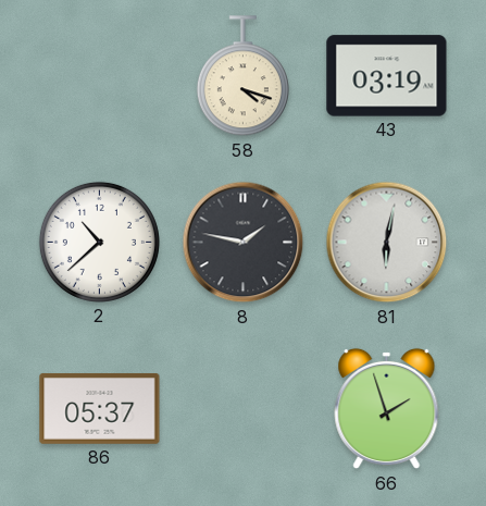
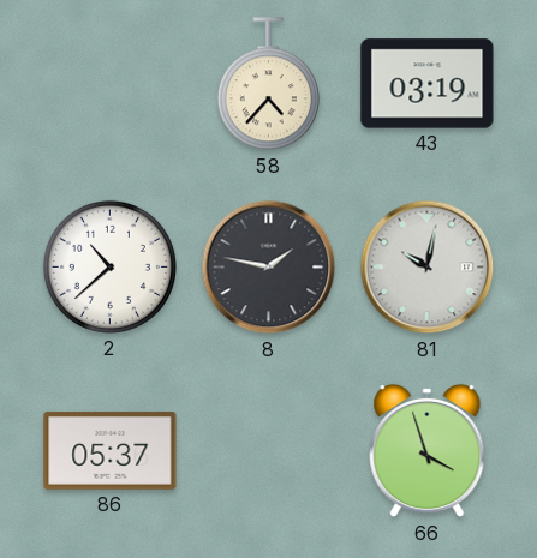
58: 4:18 -> 4:37
81: 6:02 -> 10:02
66: 1:57 -> 3:57
